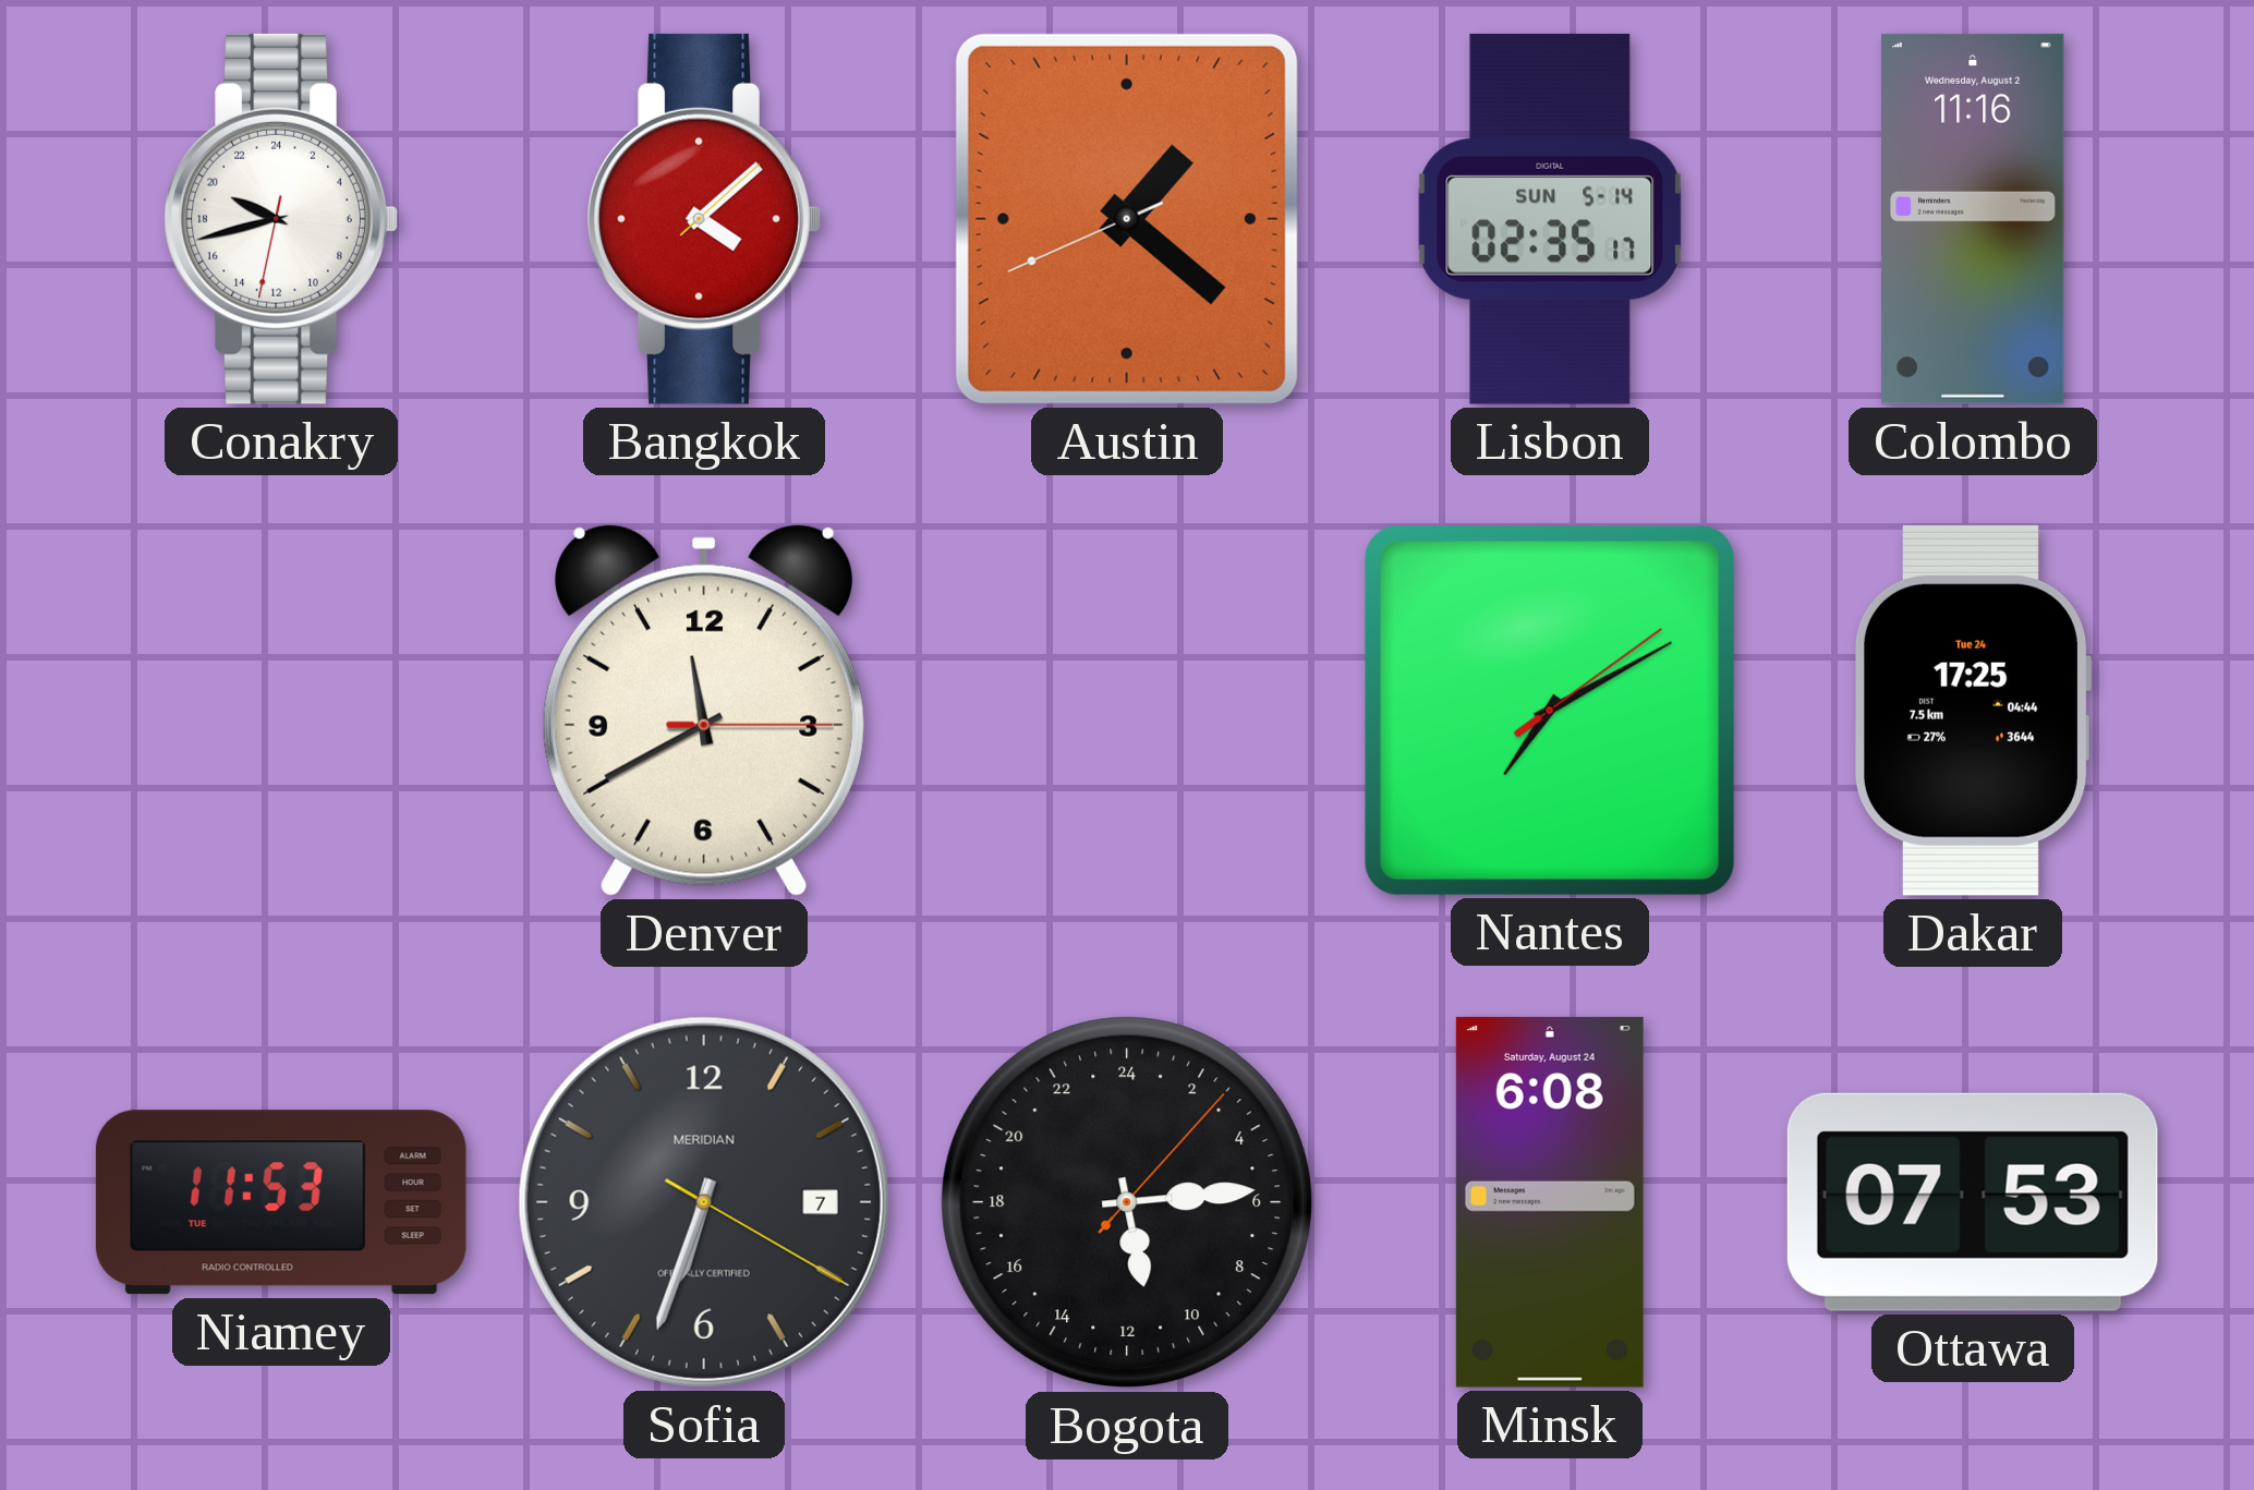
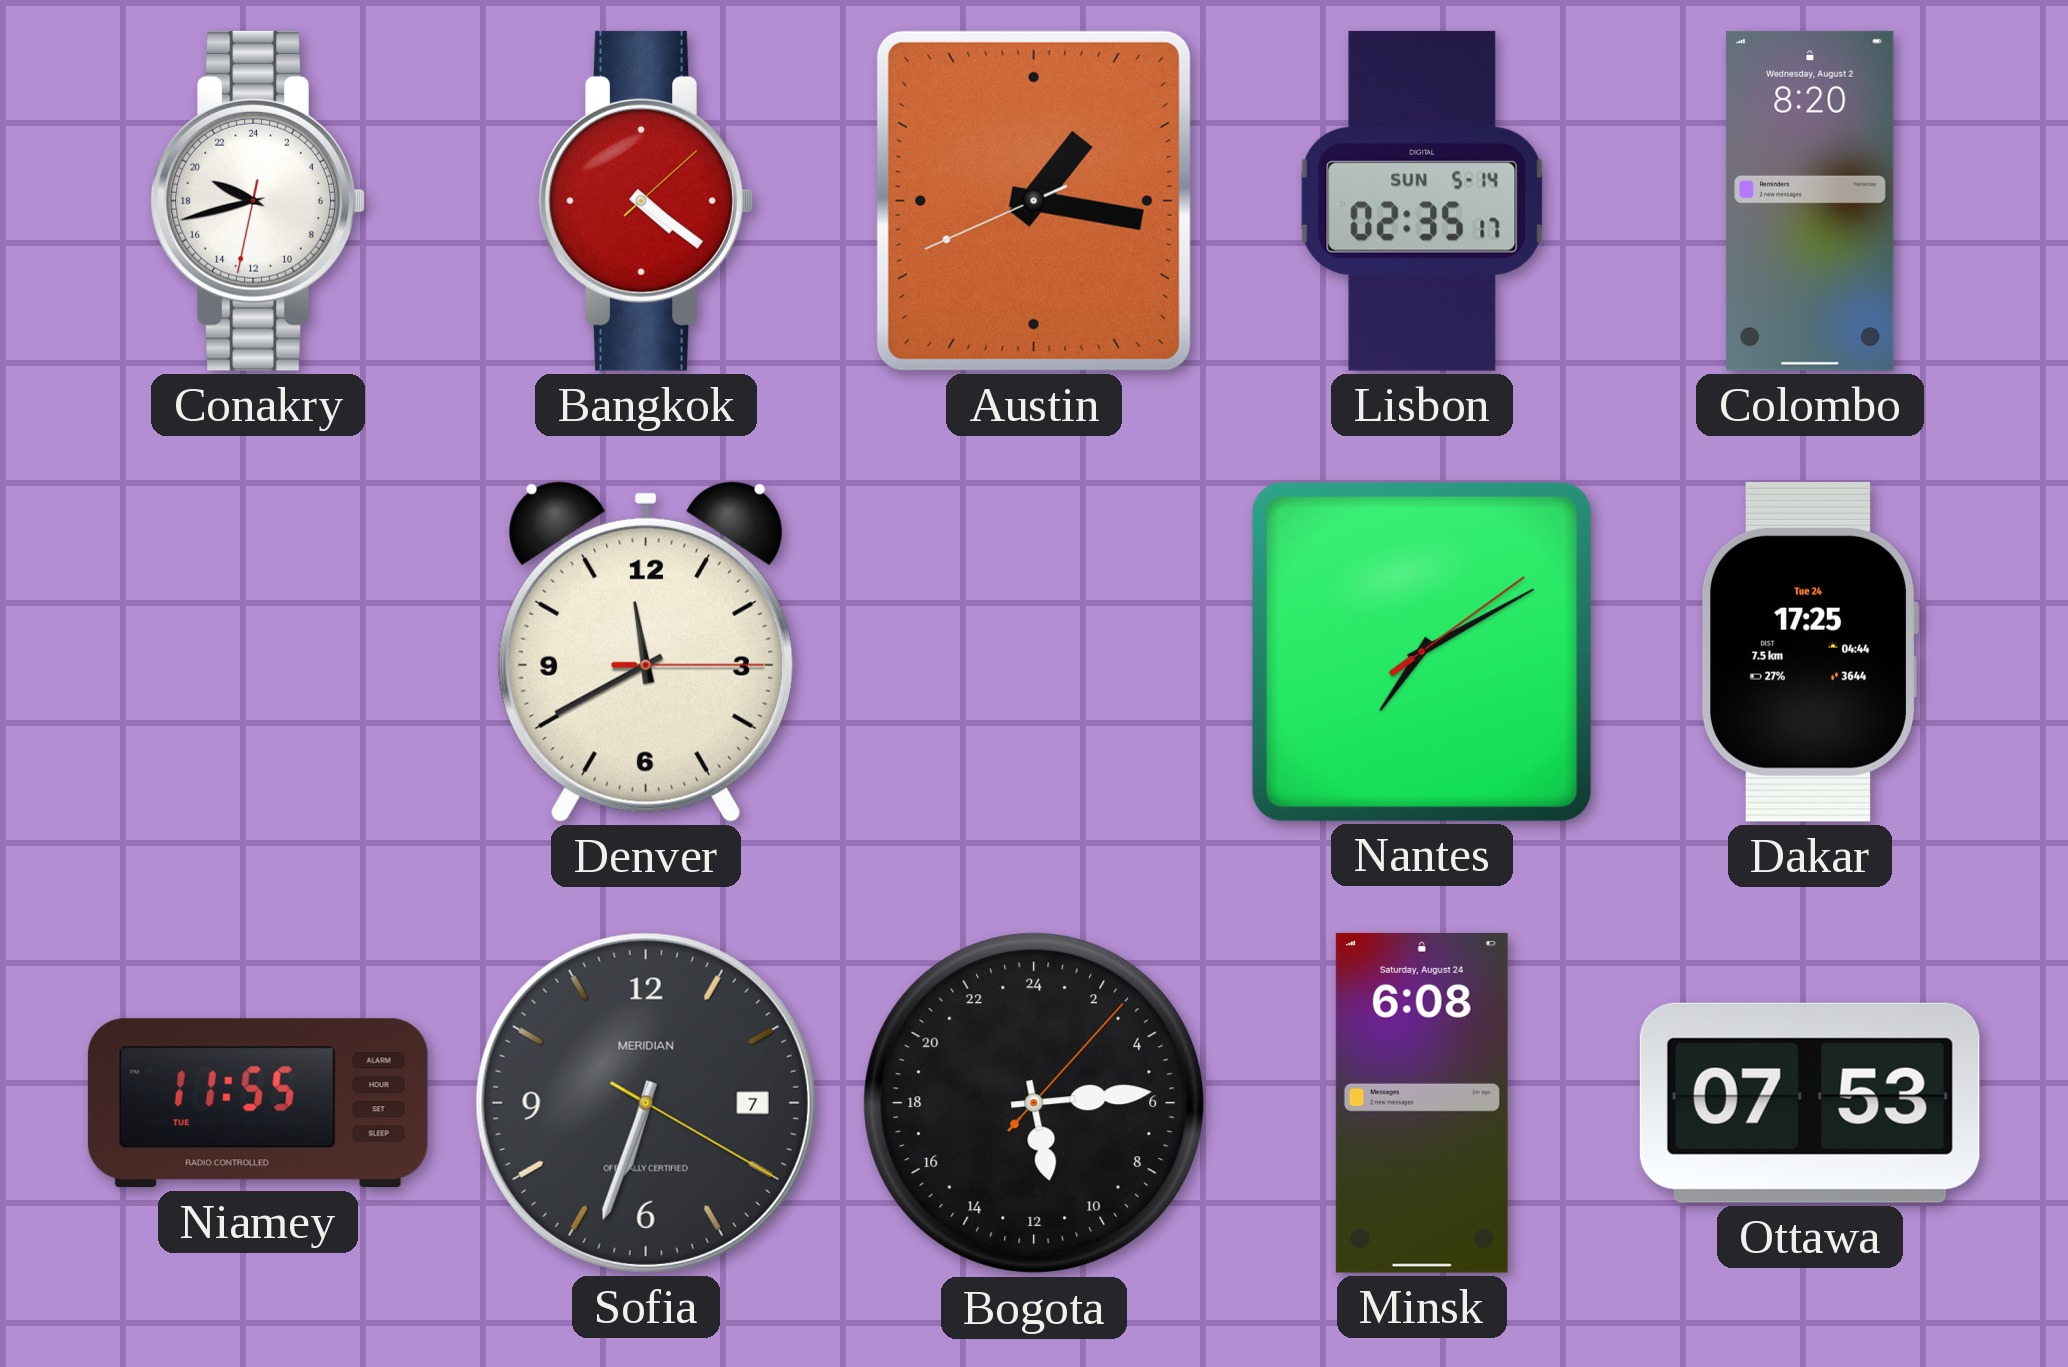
Bangkok: 4:08 -> 4:21
Austin: 1:21 -> 1:16
Colombo: 11:16 -> 8:20
Niamey: 11:53 -> 11:55
